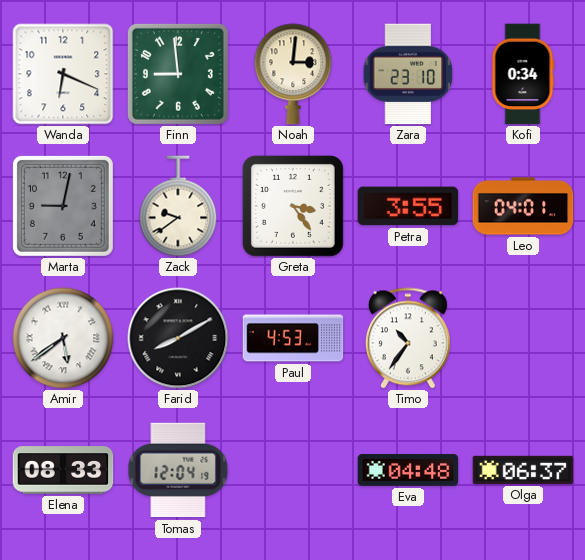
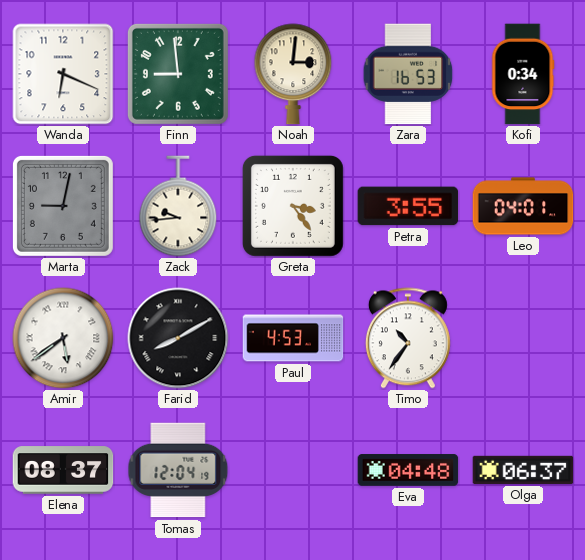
Zara: 23:10 -> 16:53
Zack: 9:39 -> 9:44
Elena: 08:33 -> 08:37
